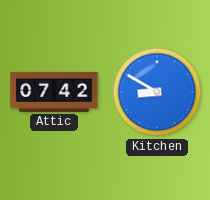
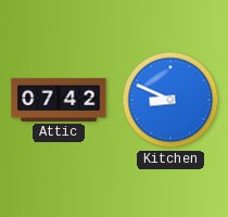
Kitchen: 8:50 -> 8:49
